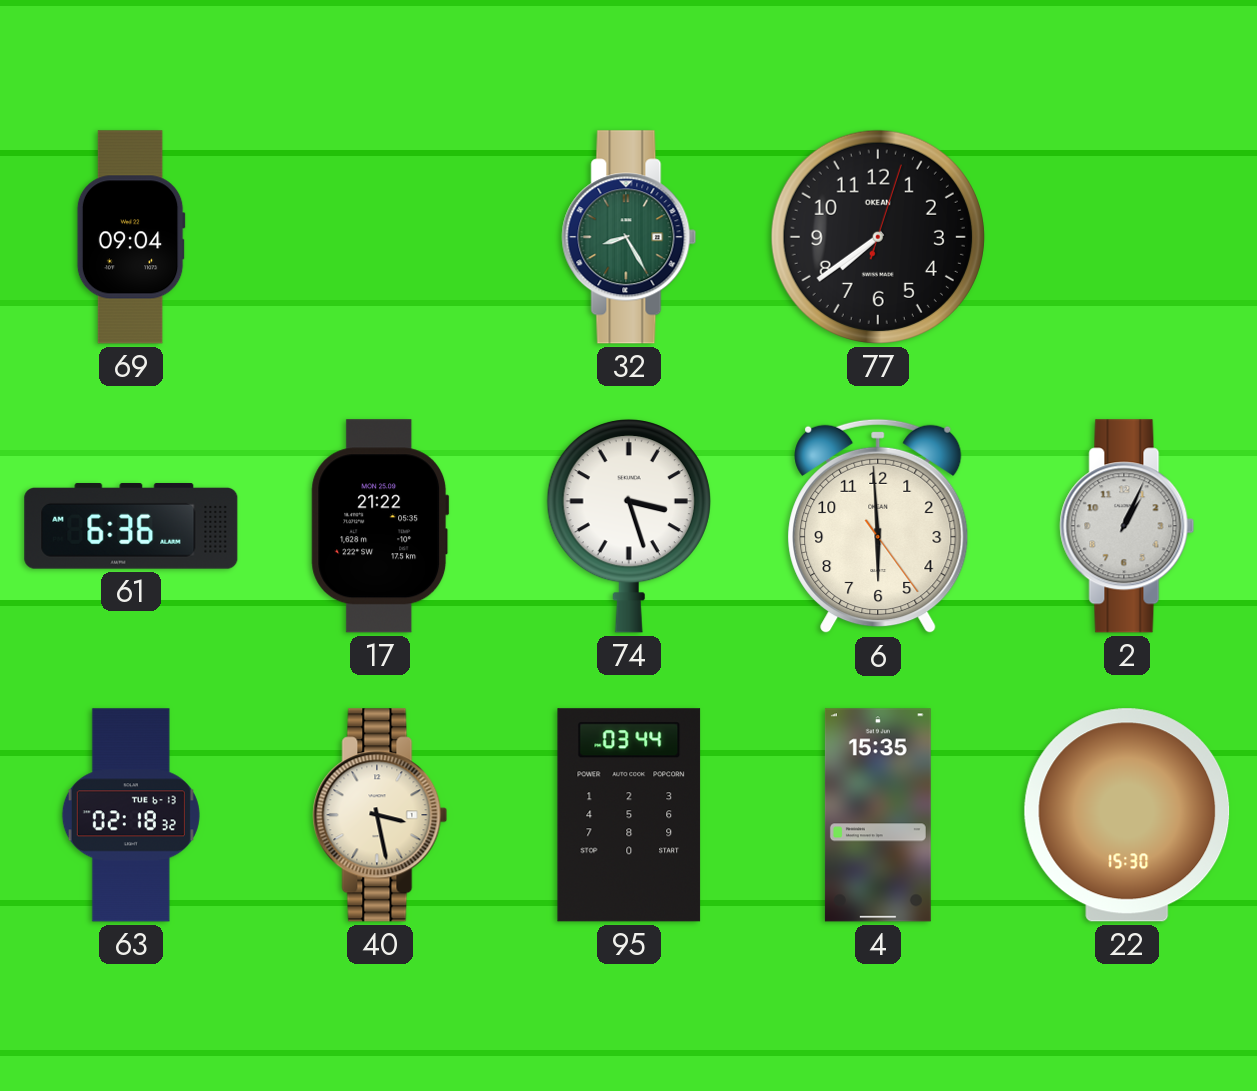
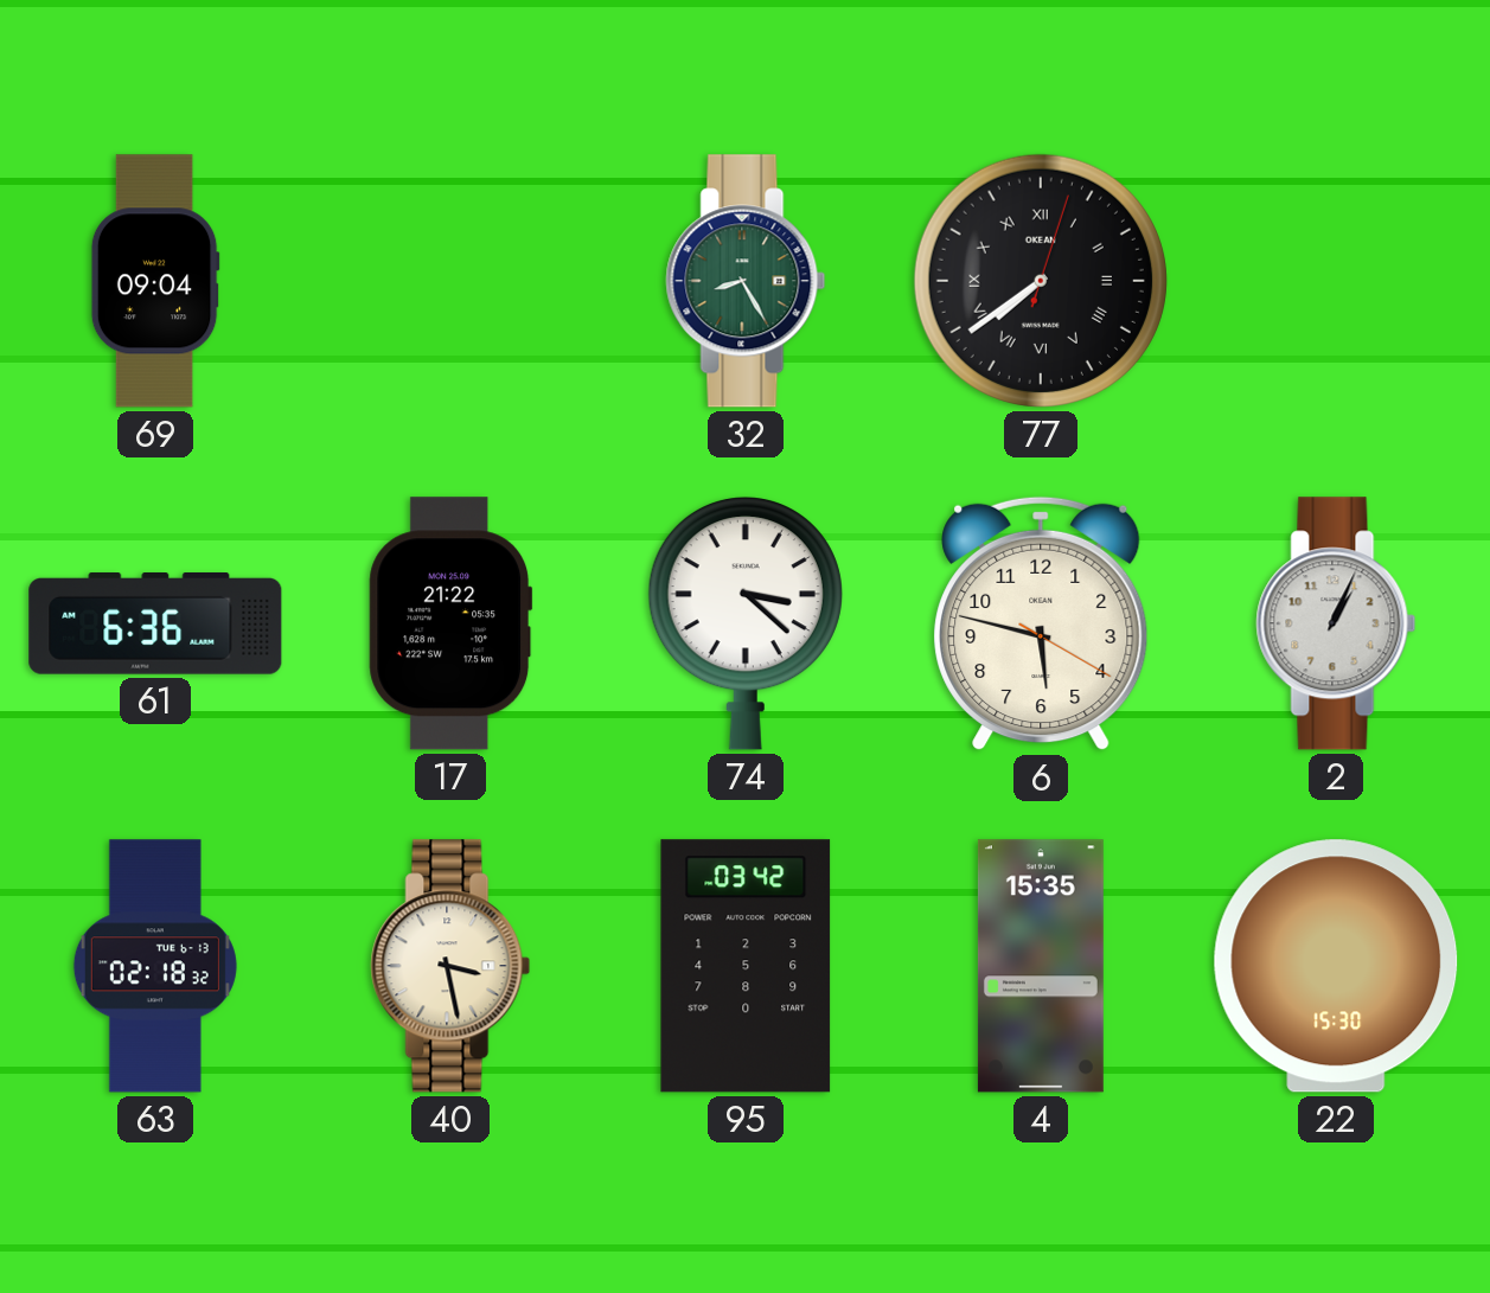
77 numerals: Arabic -> Roman
74: 3:27 -> 3:22
6: 5:59 -> 5:47
95: 03:44 -> 03:42
